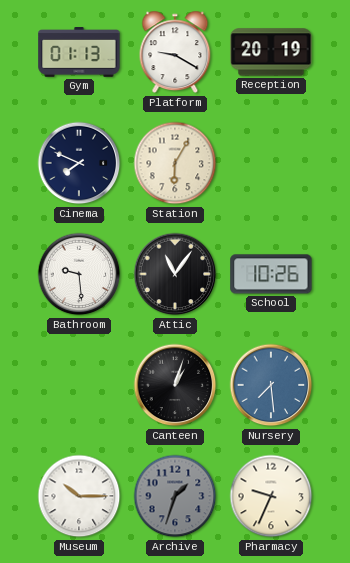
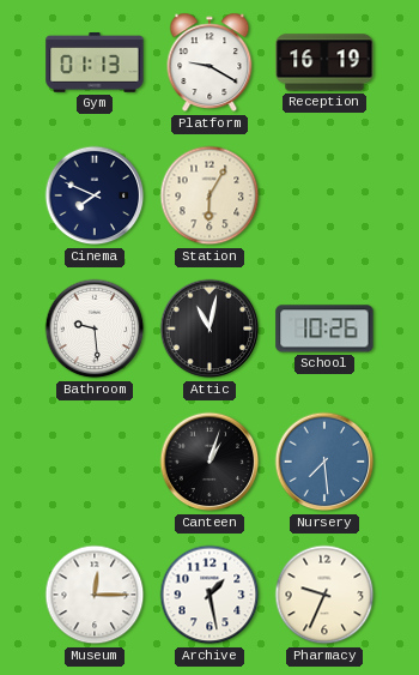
Reception: 20:19 -> 16:19
Attic: 11:06 -> 11:02
Museum: 10:15 -> 12:15
Archive: 1:33 -> 1:28
Archive dial: grey -> white
